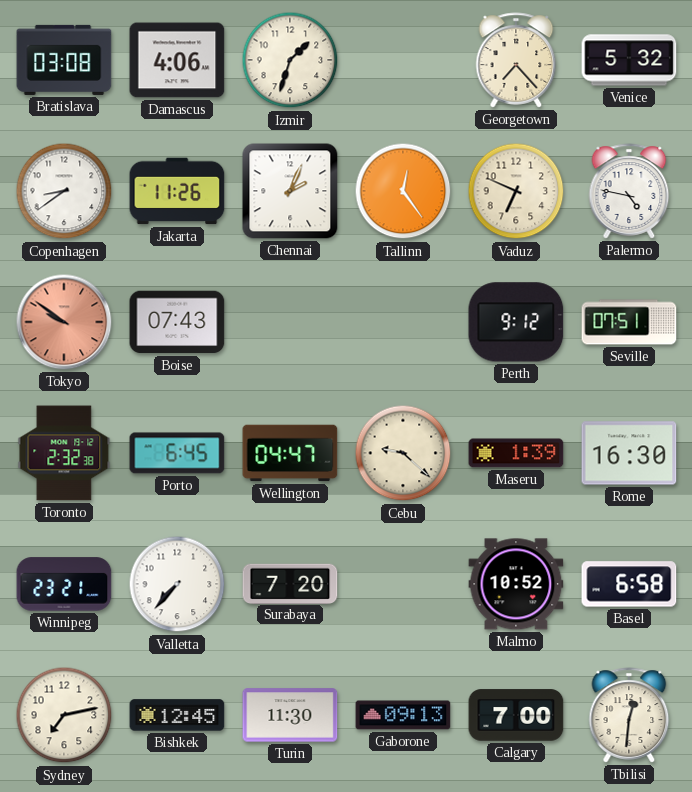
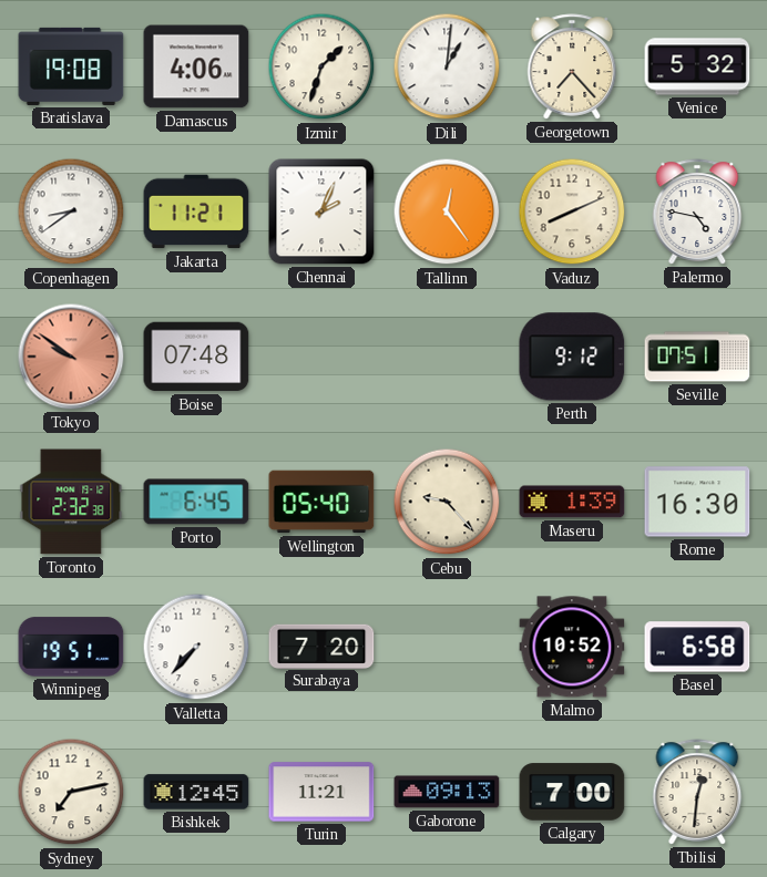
Bratislava: 03:08 -> 19:08
Dili: none -> 1:01
Jakarta: 11:26 -> 11:21
Vaduz: 6:49 -> 8:11
Boise: 07:43 -> 07:48
Wellington: 04:47 -> 05:40
Cebu: 9:22 -> 9:23
Winnipeg: 23:21 -> 19:51
Turin: 11:30 -> 11:21
